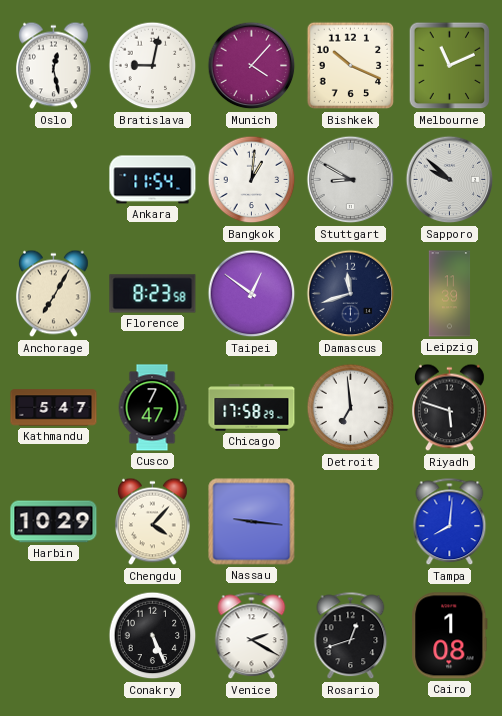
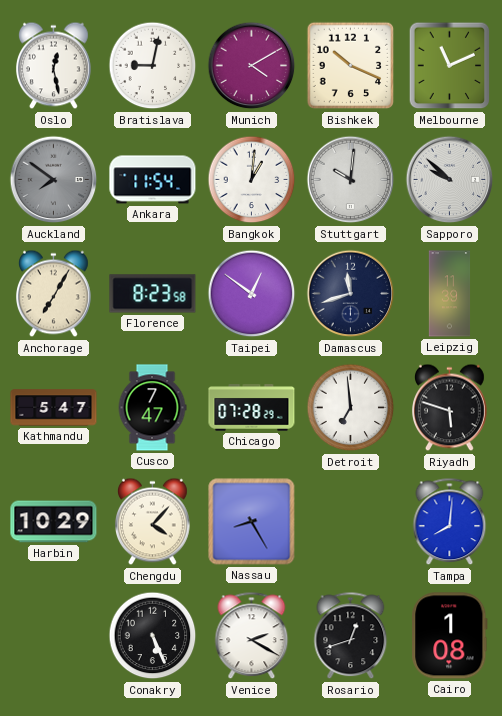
Munich: 4:07 -> 4:10
Auckland: none -> 7:51
Stuttgart: 8:50 -> 10:01
Chicago: 17:58 -> 07:28
Nassau: 9:16 -> 8:25
